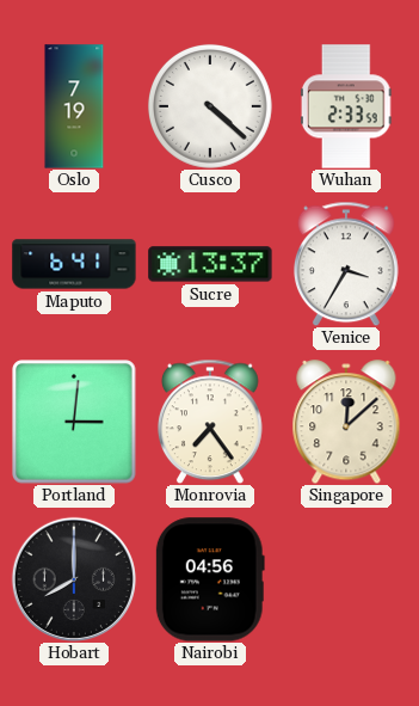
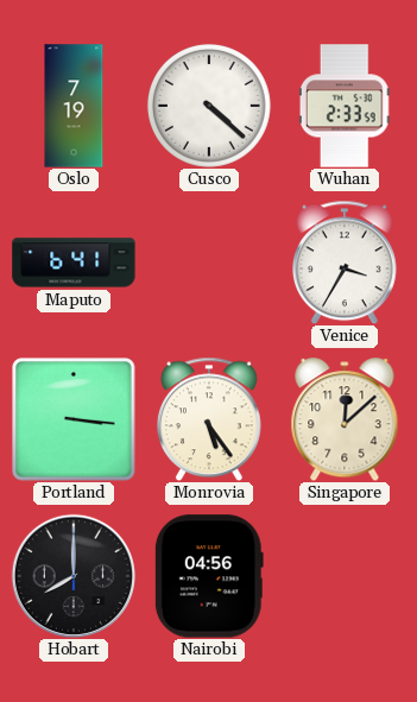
Sucre: 13:37 -> none
Portland: 3:01 -> 3:16
Monrovia: 7:24 -> 5:24
